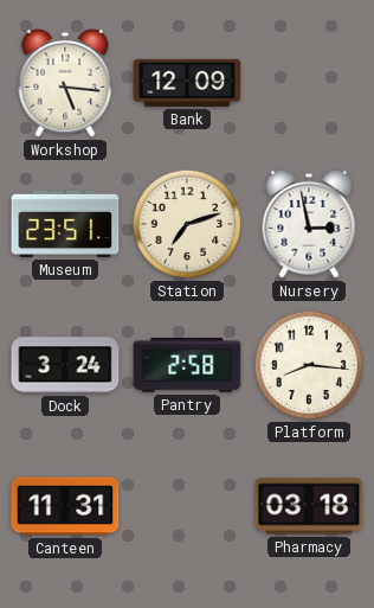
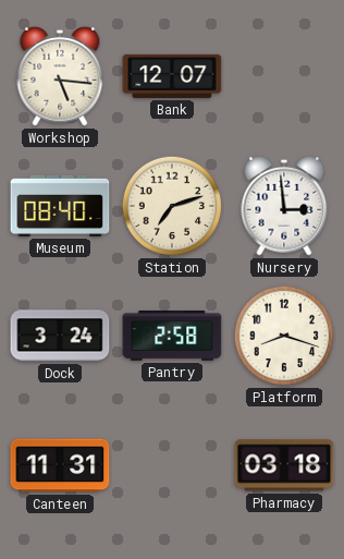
Bank: 12:09 -> 12:07
Museum: 23:51 -> 08:40
Nursery: 2:58 -> 2:59
Platform: 8:16 -> 8:18
